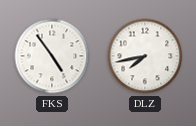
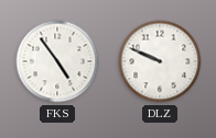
DLZ: 7:43 -> 9:49
